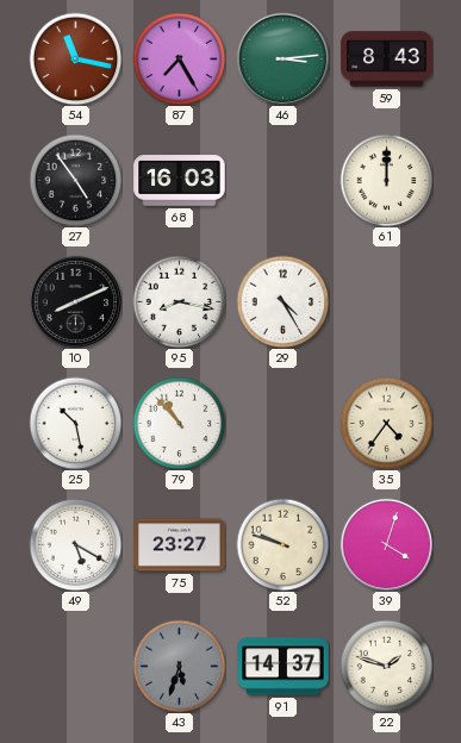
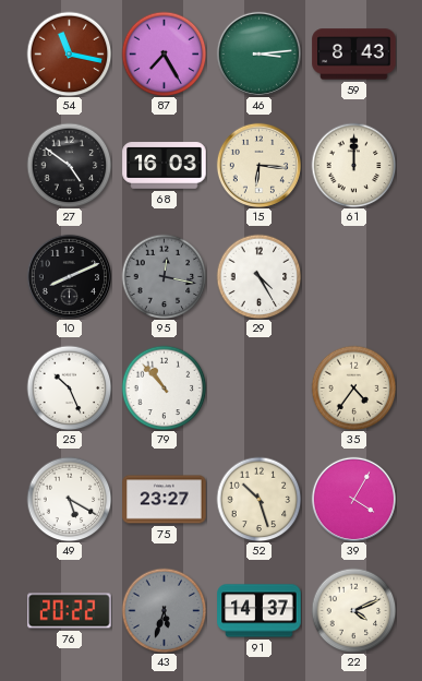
27: 4:54 -> 4:51
15: none -> 6:16
95: 8:17 -> 12:17
95 dial: white -> grey
25: 10:28 -> 10:26
52: 9:48 -> 10:27
39: 4:03 -> 4:05
76: none -> 20:22
22: 1:48 -> 4:11
